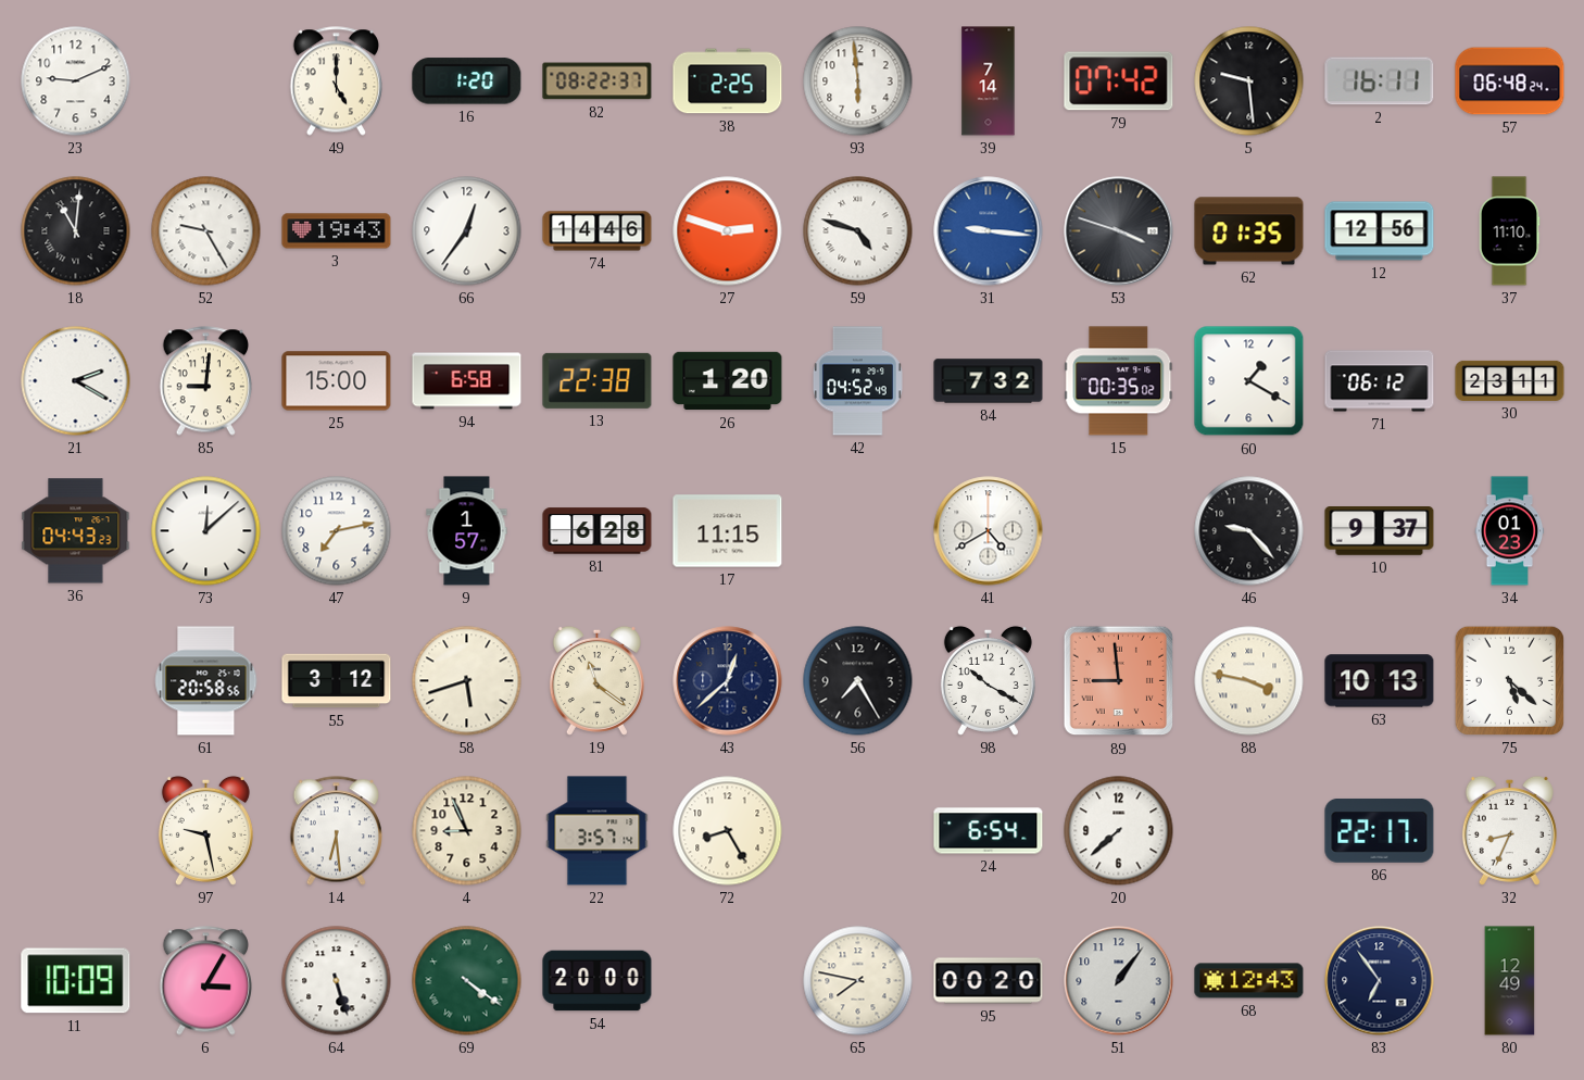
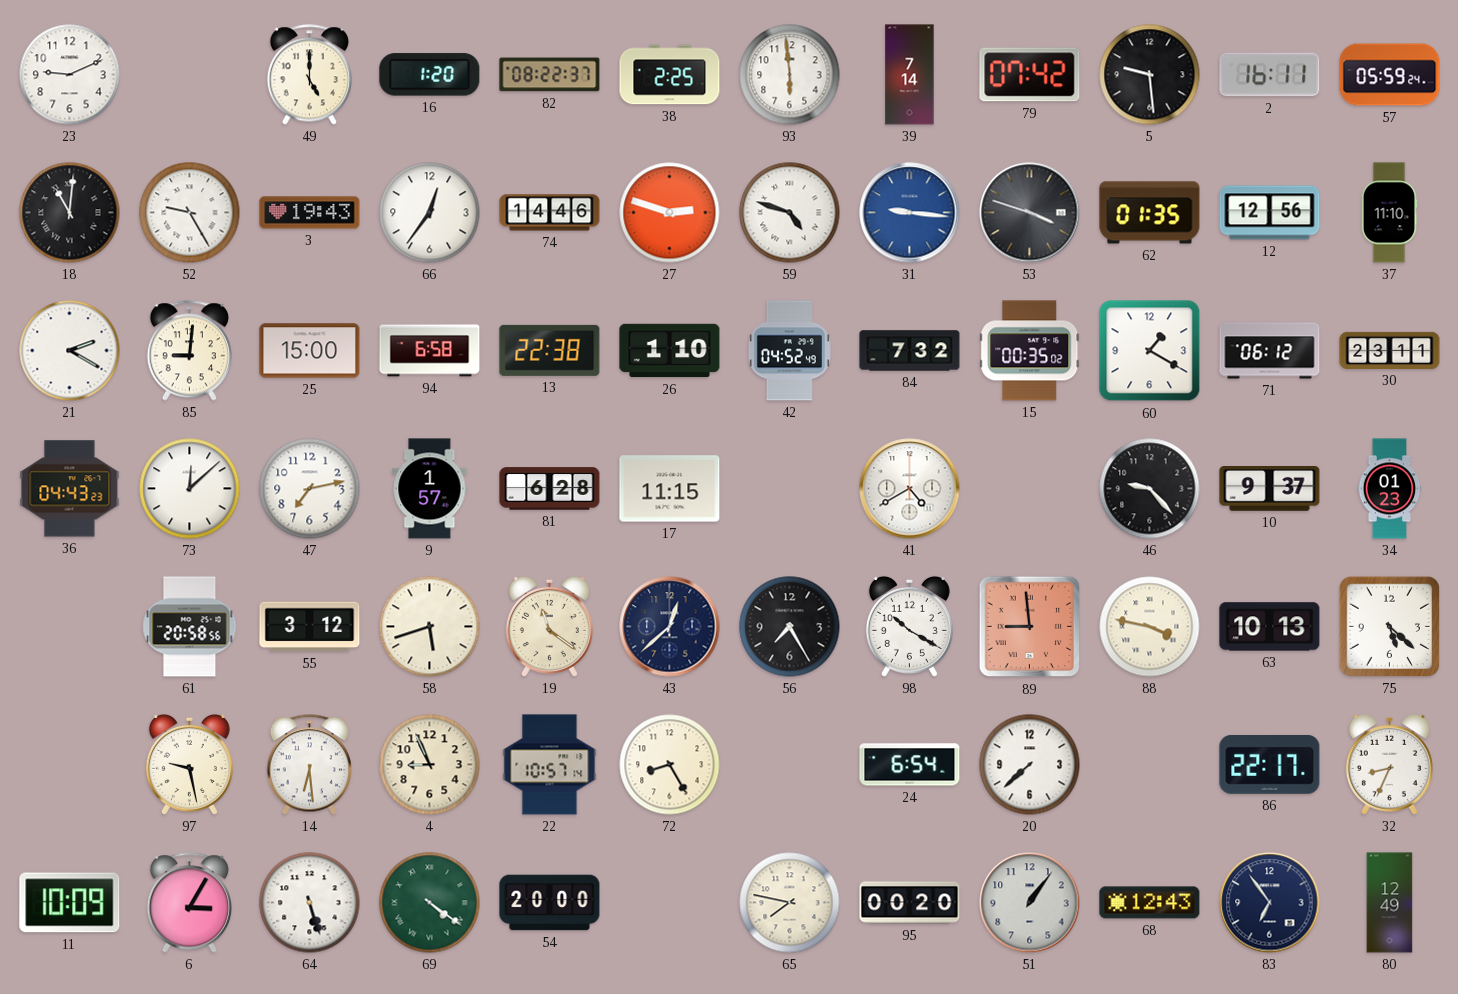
57: 06:48 -> 05:59
26: 1:20 -> 1:10
22: 3:57 -> 10:57
